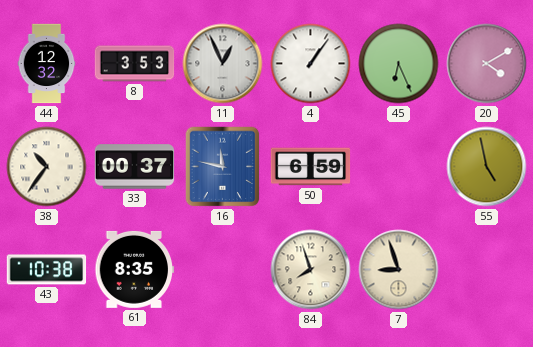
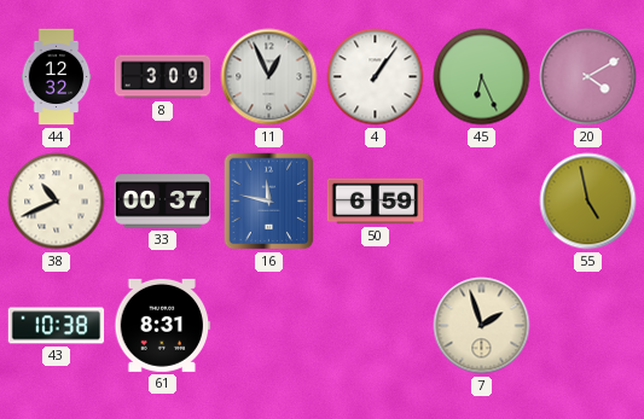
8: 3:53 -> 3:09
38: 10:36 -> 10:41
61: 8:35 -> 8:31
84: 7:57 -> none
7: 8:57 -> 1:57
